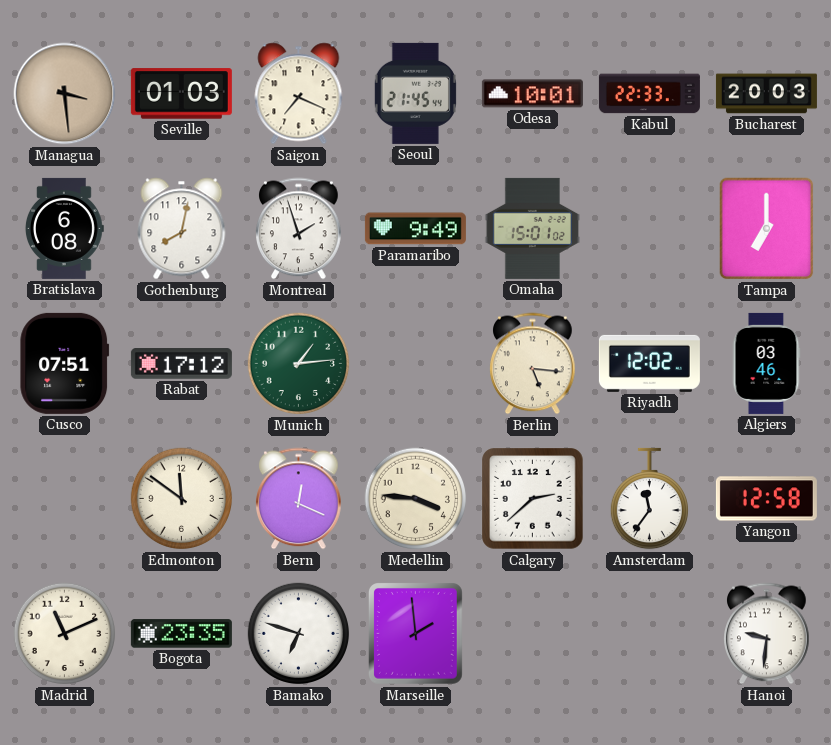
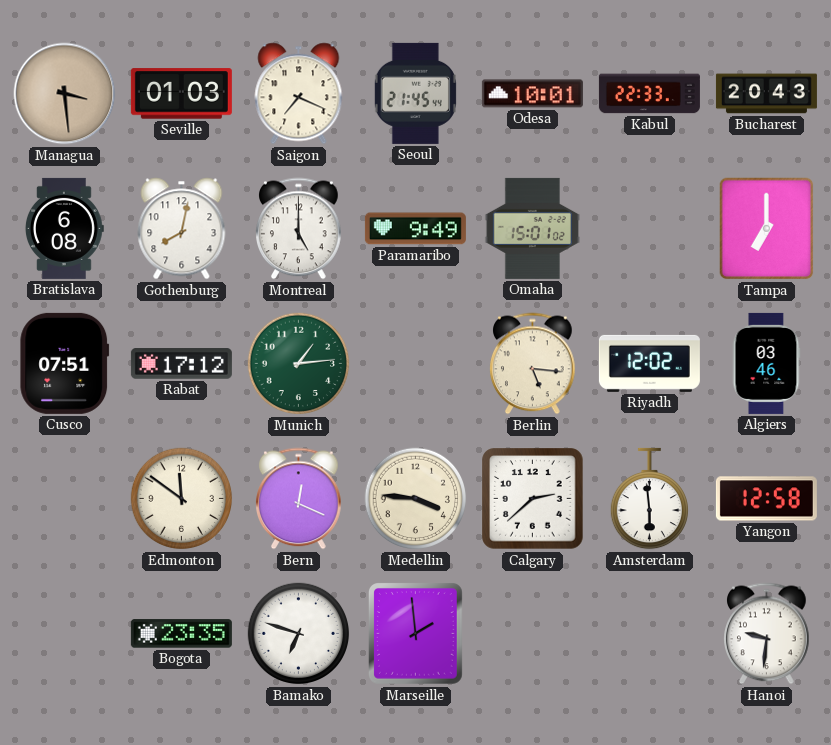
Bucharest: 20:03 -> 20:43
Montreal: 1:57 -> 5:00
Amsterdam: 11:36 -> 5:59
Madrid: 11:11 -> none
